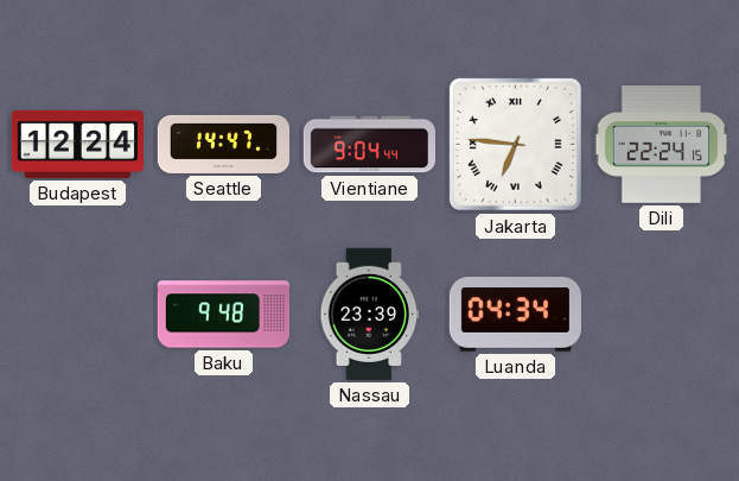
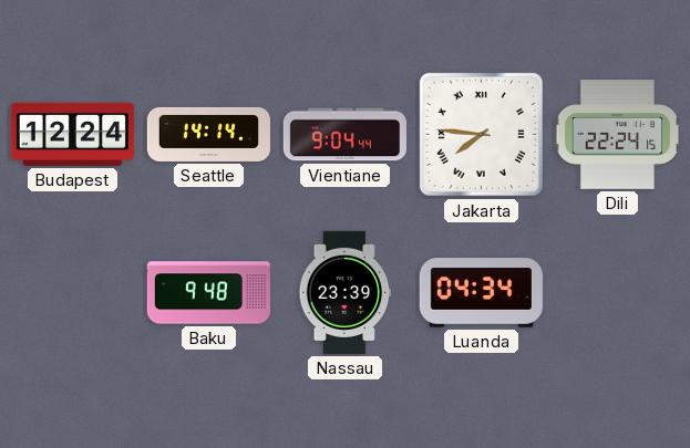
Seattle: 14:47 -> 14:14
Jakarta: 6:46 -> 7:46
